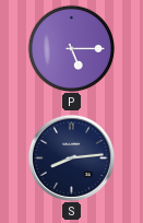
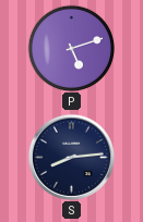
P: 5:15 -> 5:12
